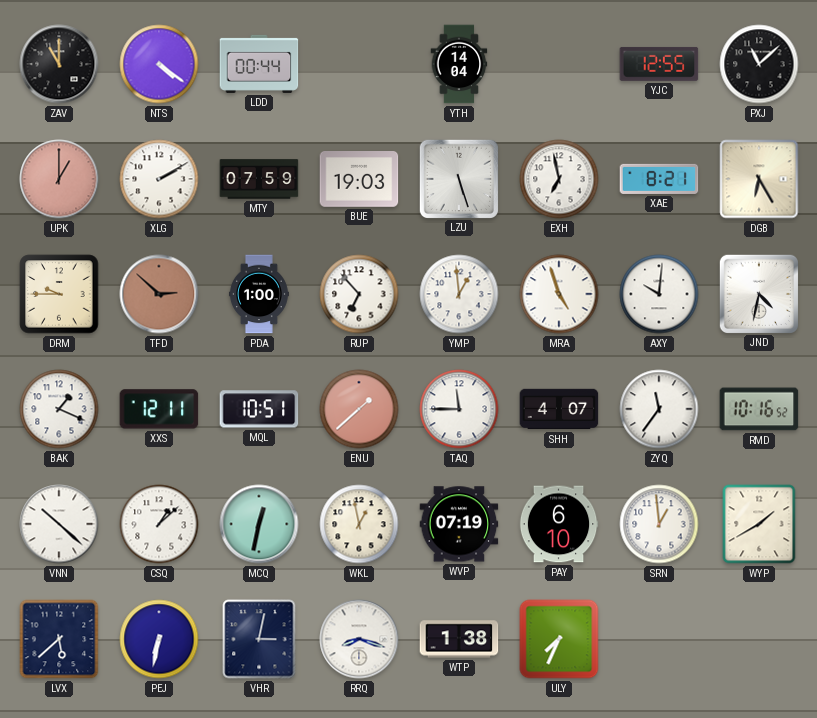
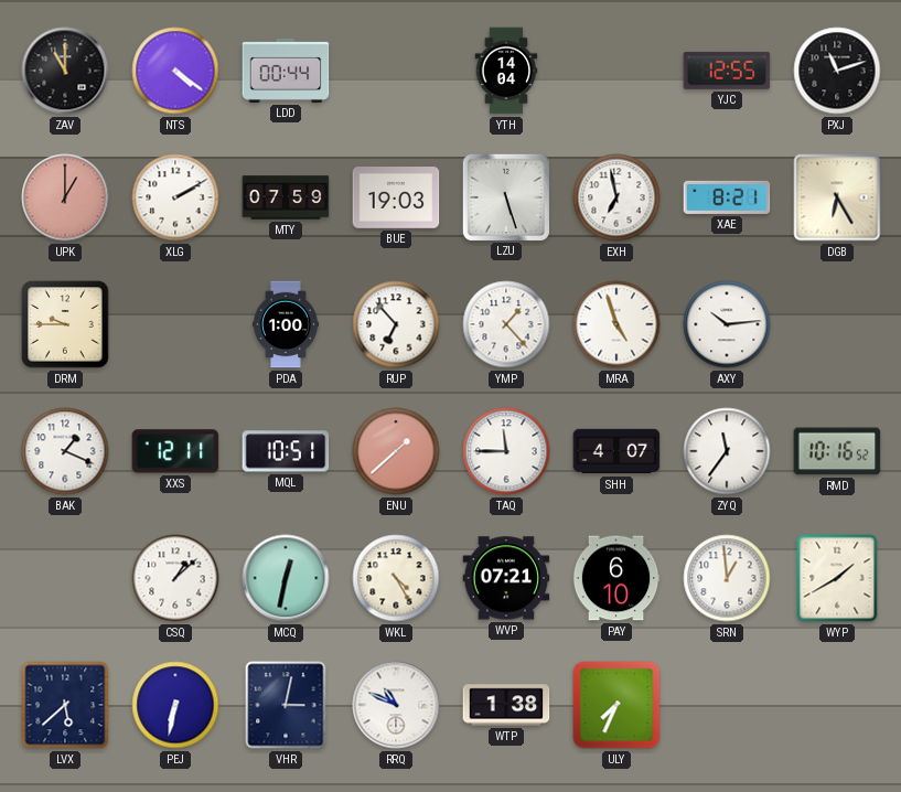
PXJ: 11:08 -> 11:12
TFD: 2:52 -> none
YMP: 12:59 -> 1:23
AXY: 10:01 -> 10:14
JND: 4:32 -> none
VNN: 10:22 -> none
WKL: 12:58 -> 4:25
WVP: 07:19 -> 07:21
RRQ: 8:18 -> 10:49
